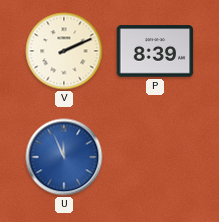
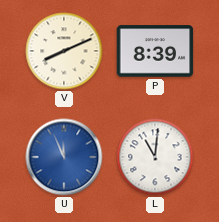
V: 2:11 -> 8:11
L: none -> 11:01
